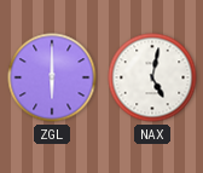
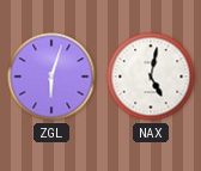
ZGL: 6:00 -> 6:03
